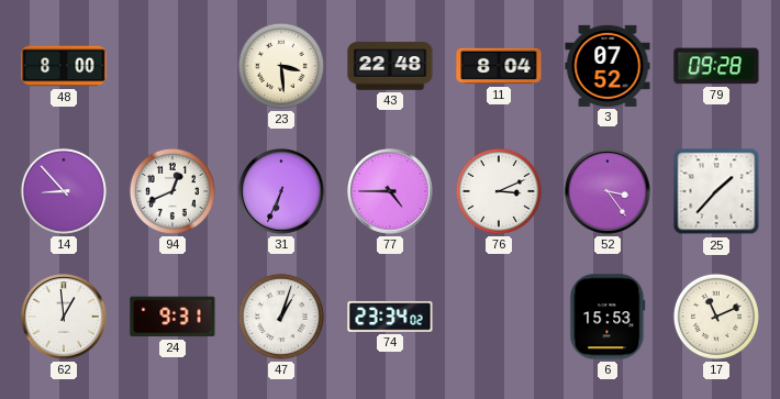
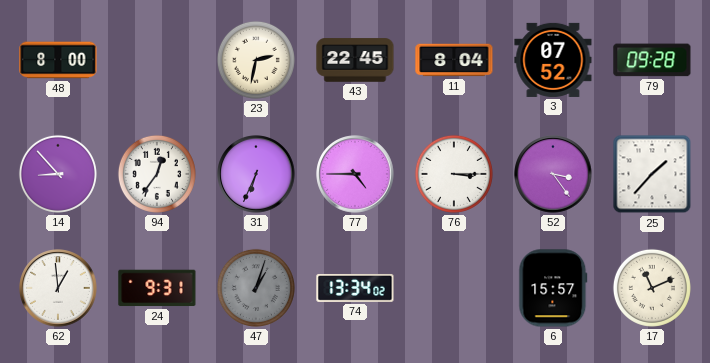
23: 3:29 -> 2:32
43: 22:48 -> 22:45
94: 12:41 -> 12:36
76: 3:11 -> 3:15
47 dial: white -> grey
74: 23:34 -> 13:34
6: 15:53 -> 15:57
